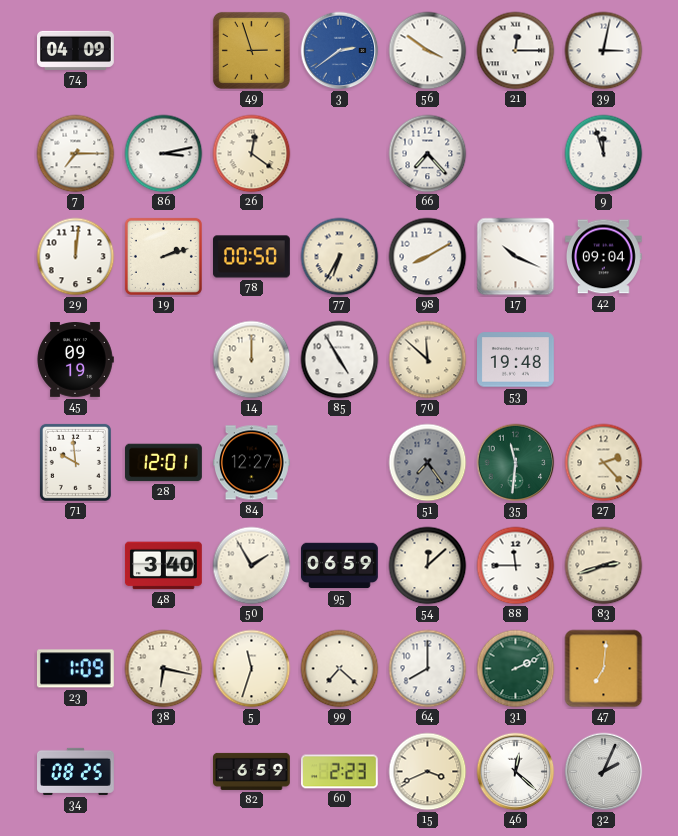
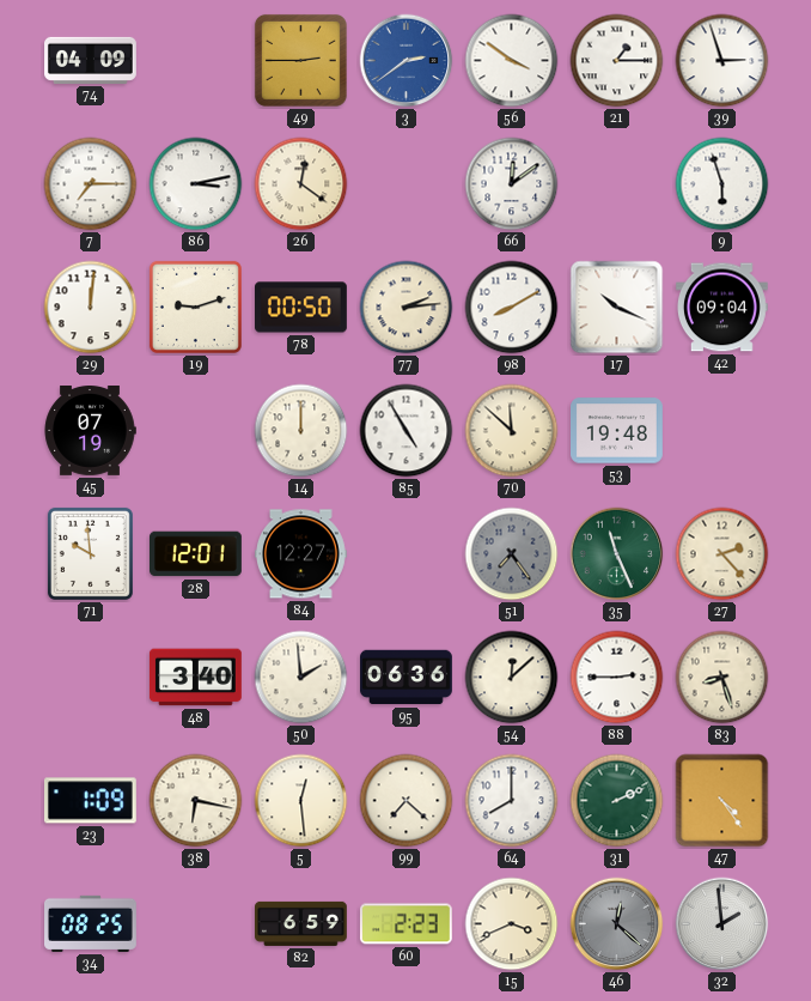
49: 2:57 -> 2:45
21: 12:15 -> 1:15
39: 3:02 -> 2:57
66: 7:23 -> 12:09
9: 11:57 -> 5:57
19: 2:12 -> 9:12
77: 6:35 -> 2:14
45: 09:19 -> 07:19
35: 11:31 -> 11:26
50: 1:55 -> 1:59
95: 06:59 -> 06:36
88: 11:45 -> 2:45
83: 2:42 -> 8:27
5: 11:33 -> 12:29
47: 7:01 -> 4:24
46 dial: white -> grey
32: 2:04 -> 1:59
